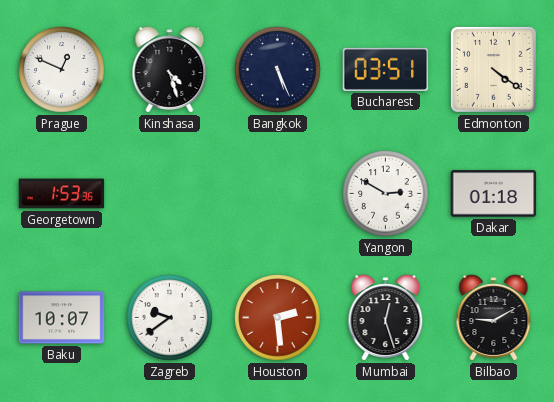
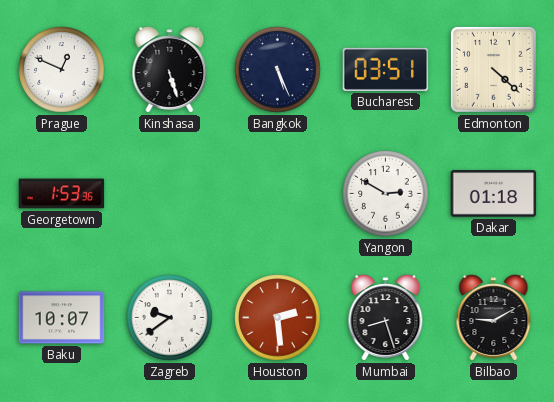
Kinshasa: 4:27 -> 5:27
Edmonton: 4:21 -> 4:22
Mumbai: 12:27 -> 8:27
